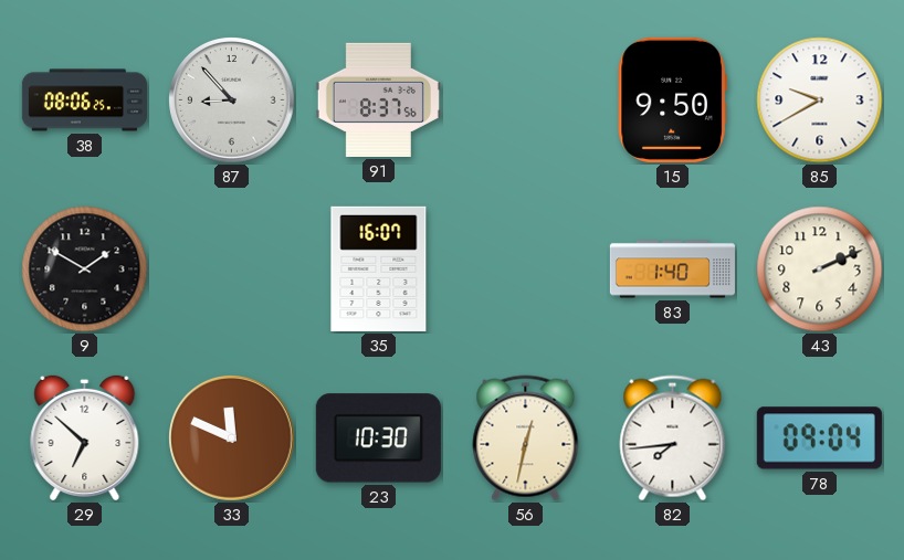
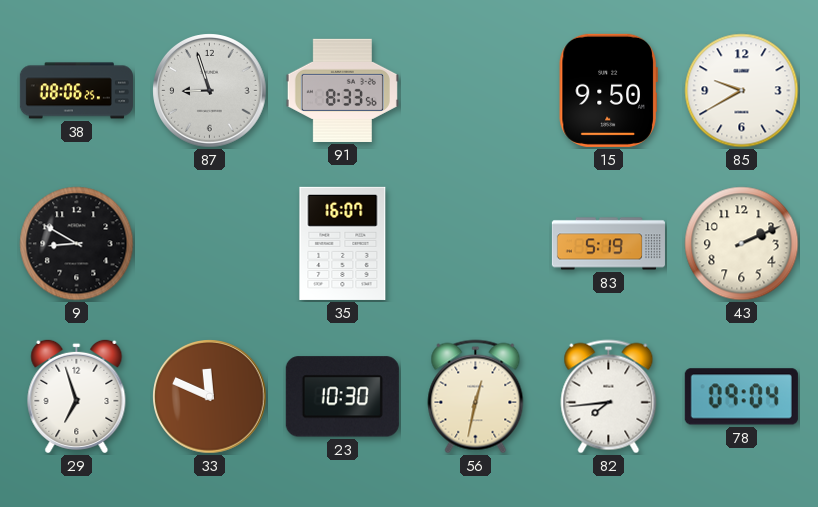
87: 8:53 -> 8:57
91: 8:37 -> 8:33
9: 1:50 -> 8:50
83: 1:40 -> 5:19
29: 6:52 -> 6:57
